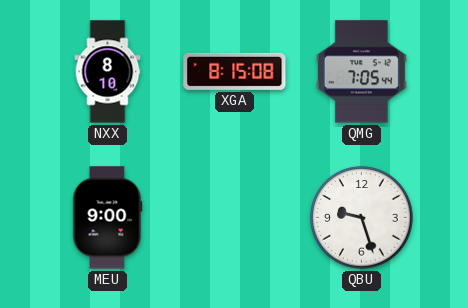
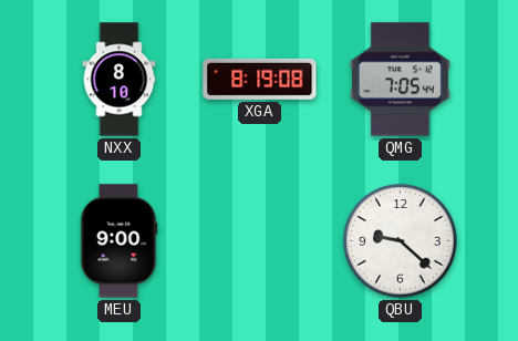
XGA: 8:15 -> 8:19
QBU: 9:27 -> 9:22
